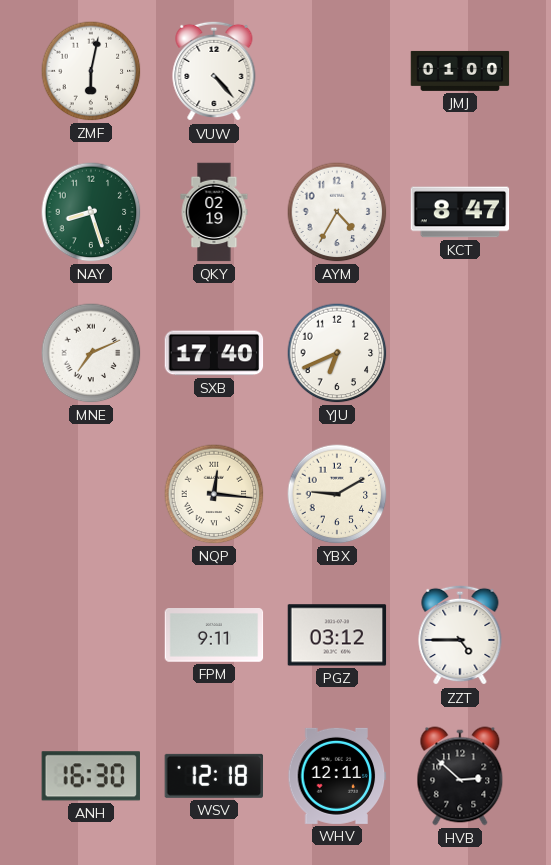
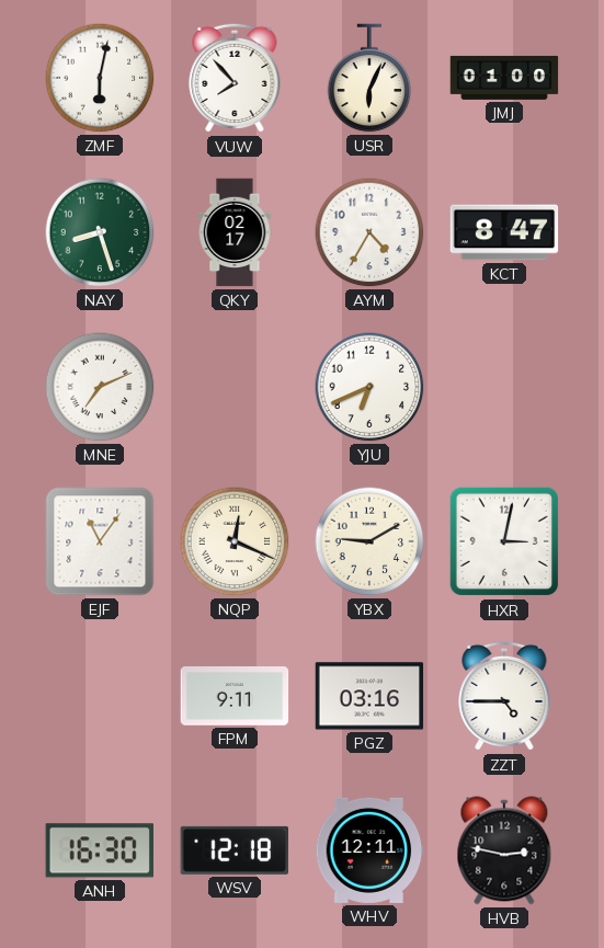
VUW: 4:23 -> 7:53
USR: none -> 6:04
QKY: 02:19 -> 02:17
SXB: 17:40 -> none
EJF: none -> 11:06
NQP: 12:16 -> 12:19
HXR: none -> 3:02
PGZ: 03:12 -> 03:16
HVB: 2:52 -> 2:47
